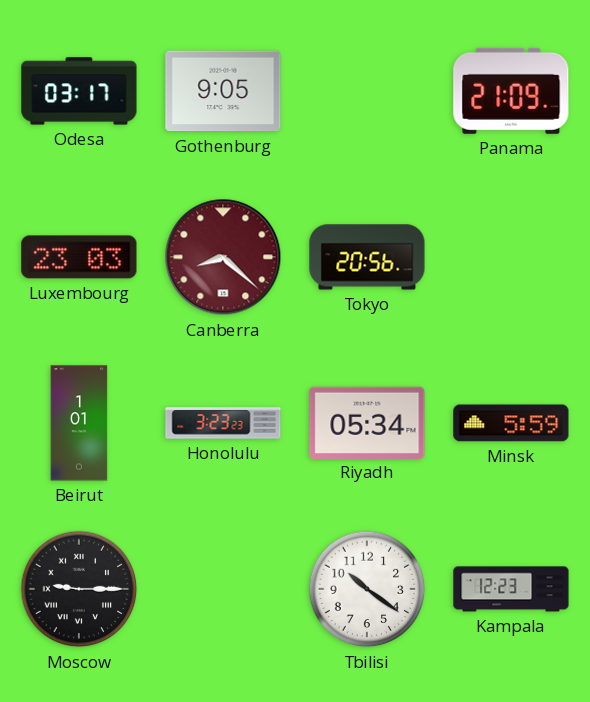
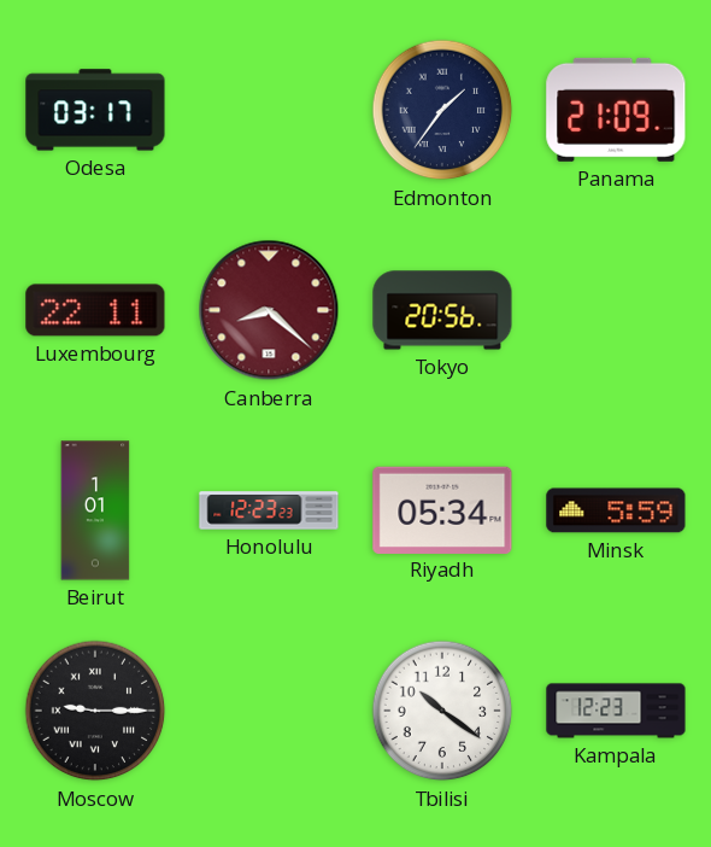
Gothenburg: 9:05 -> none
Edmonton: none -> 1:36
Luxembourg: 23:03 -> 22:11
Honolulu: 3:23 -> 12:23
